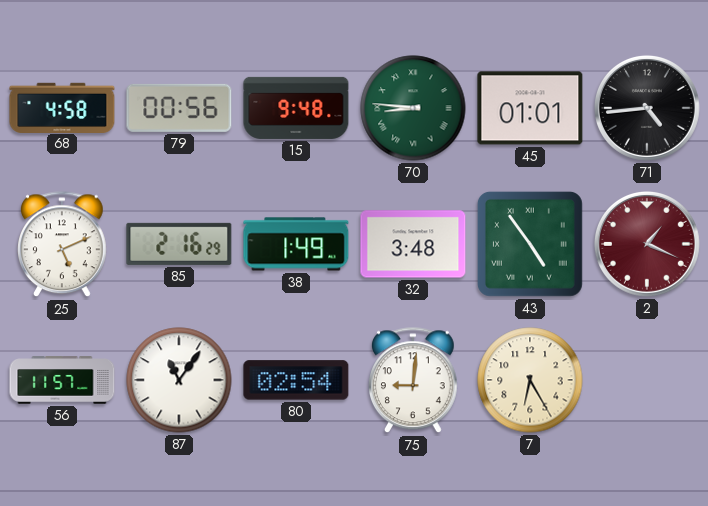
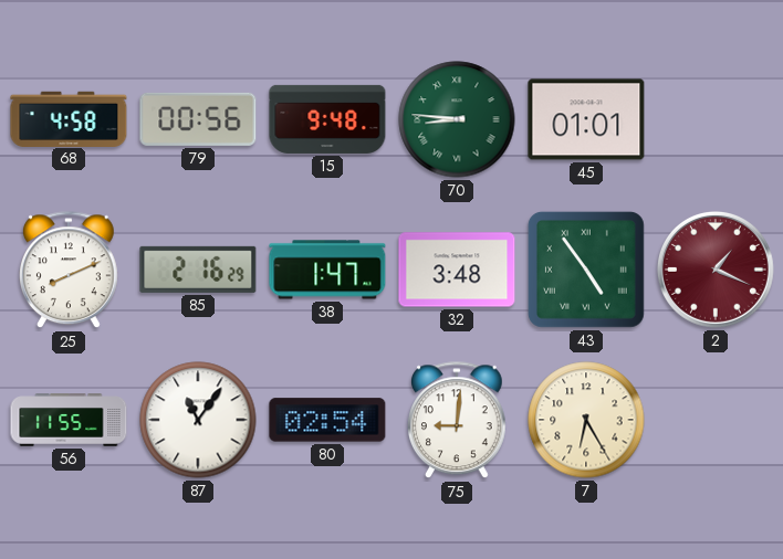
71: 4:44 -> none
25: 5:11 -> 8:11
38: 1:49 -> 1:47
56: 11:57 -> 11:55
